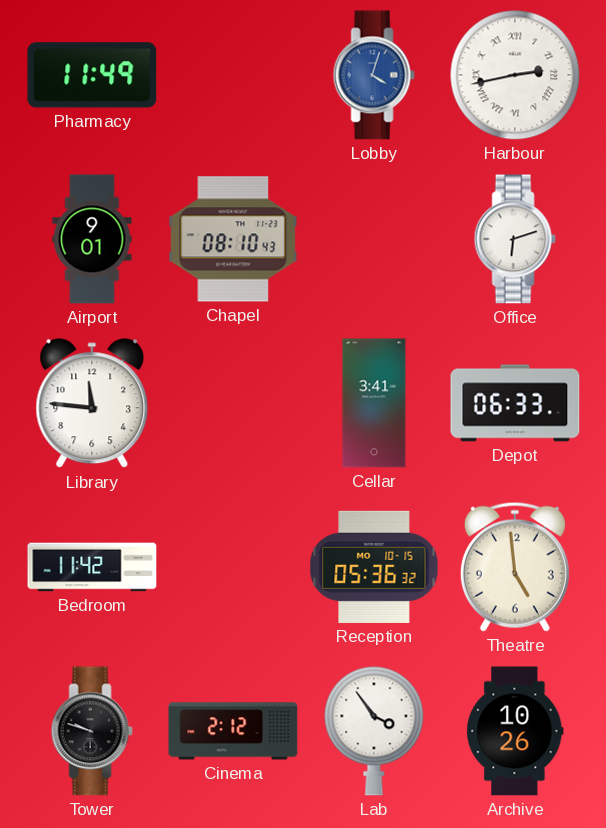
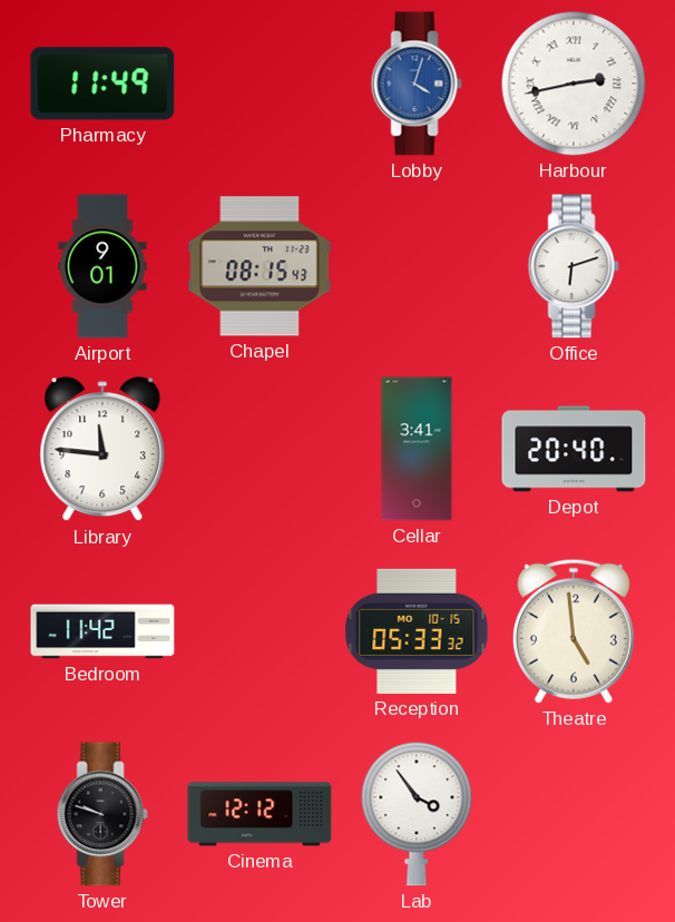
Chapel: 08:10 -> 08:15
Depot: 06:33 -> 20:40
Reception: 05:36 -> 05:33
Cinema: 2:12 -> 12:12
Archive: 10:26 -> none
